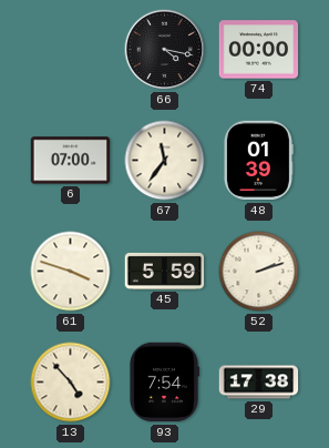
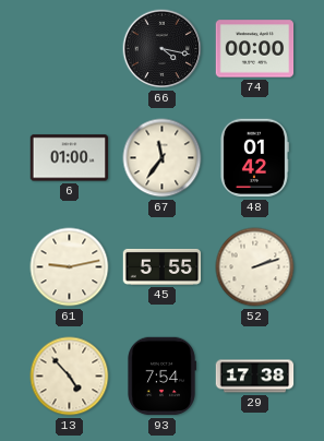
6: 07:00 -> 01:00
48: 01:39 -> 01:42
61: 3:48 -> 9:13
45: 5:59 -> 5:55
